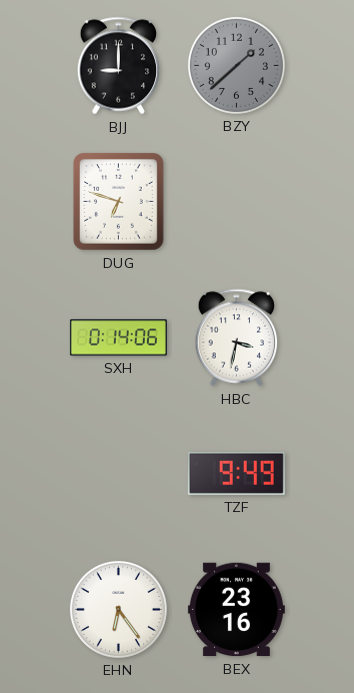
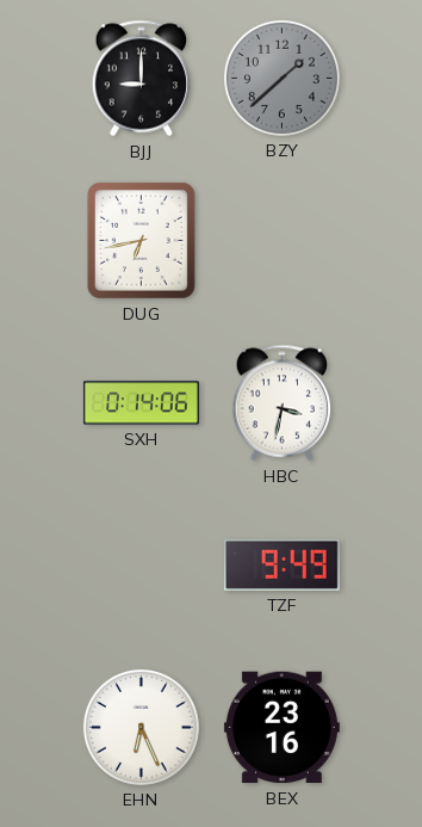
DUG: 6:48 -> 6:43
EHN: 6:24 -> 6:26
